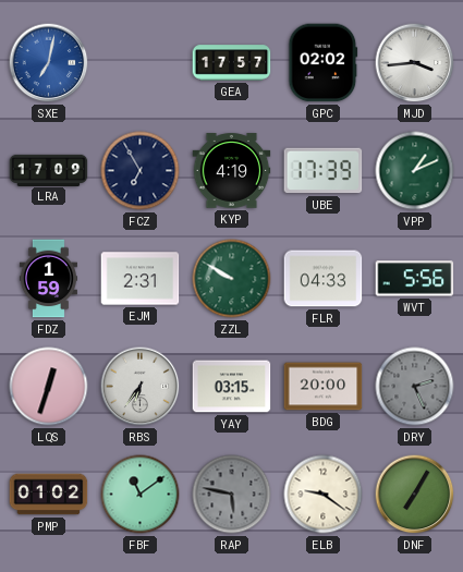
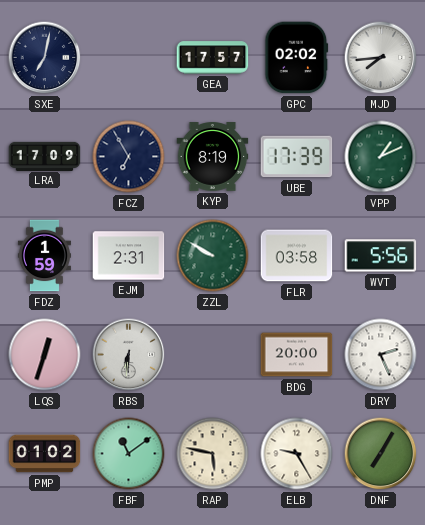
SXE dial: blue -> navy
MJD: 3:44 -> 7:44
KYP: 4:19 -> 8:19
FLR: 04:33 -> 03:58
RBS: 6:36 -> 6:31
YAY: 03:15 -> none
DRY dial: grey -> white
RAP dial: grey -> cream
ELB: 9:21 -> 9:25
